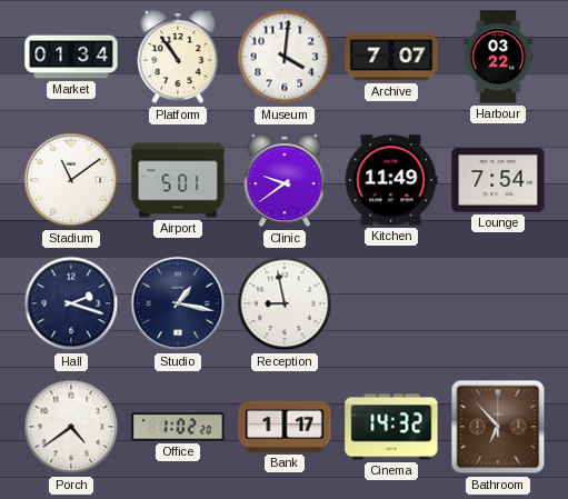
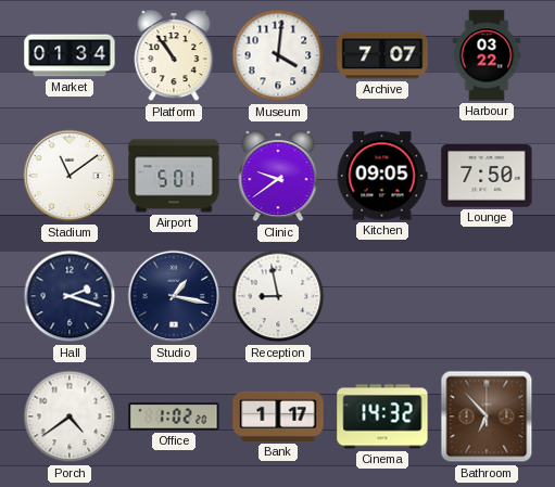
Kitchen: 11:49 -> 09:05
Lounge: 7:54 -> 7:50
